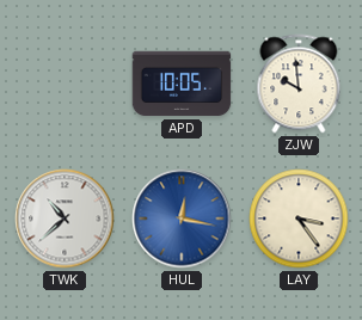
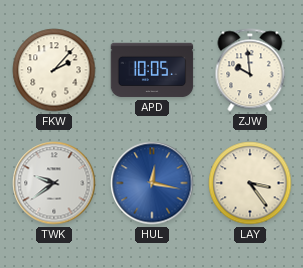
FKW: none -> 2:07
TWK: 10:38 -> 9:39
